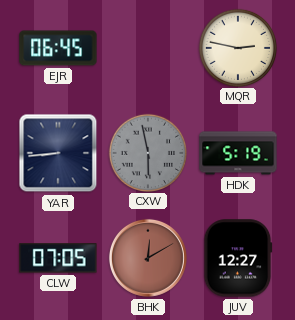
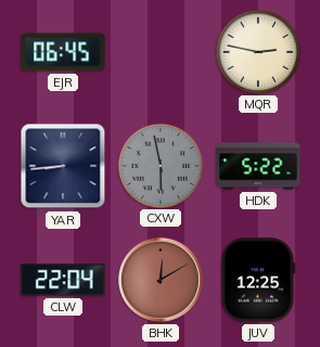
HDK: 5:19 -> 5:22
CLW: 07:05 -> 22:04
JUV: 12:27 -> 12:25
